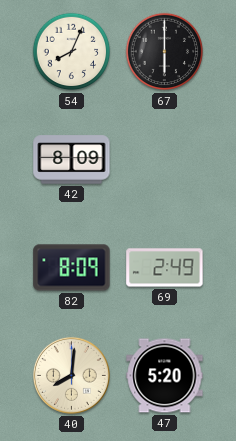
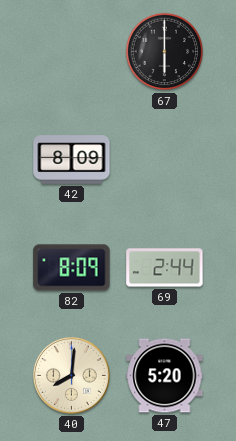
54: 8:04 -> none
69: 2:49 -> 2:44
